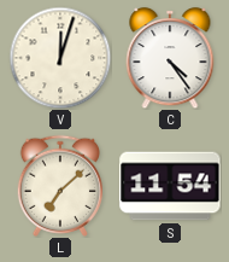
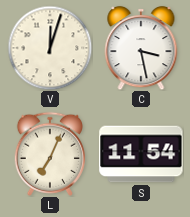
C: 4:24 -> 3:28
L: 7:08 -> 7:04
